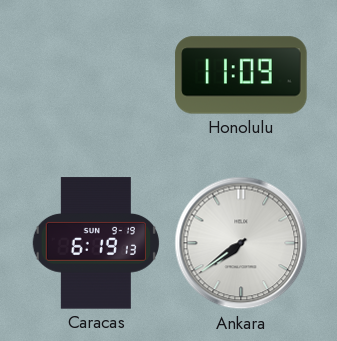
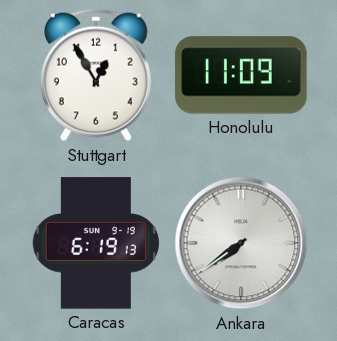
Stuttgart: none -> 12:55
